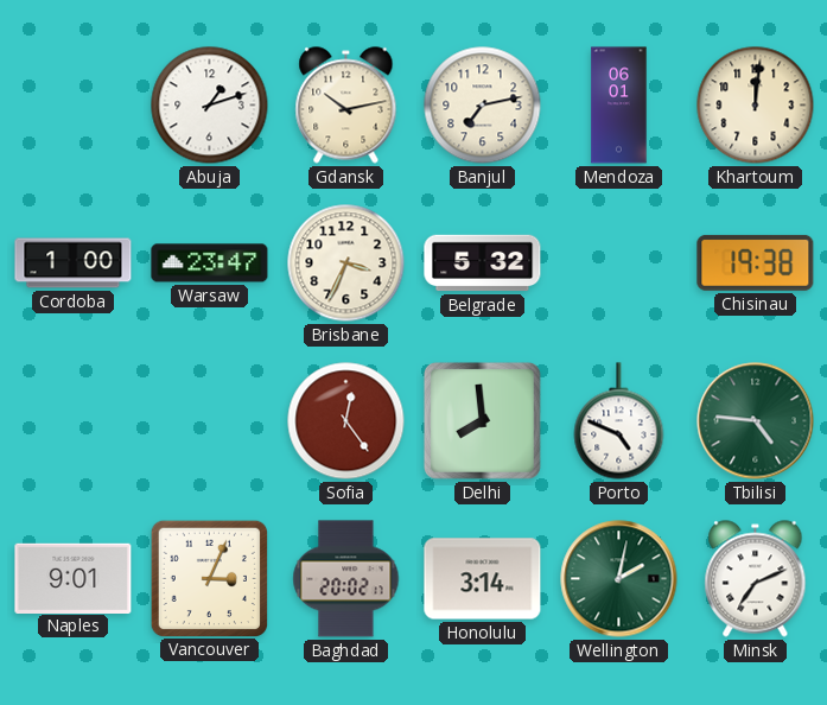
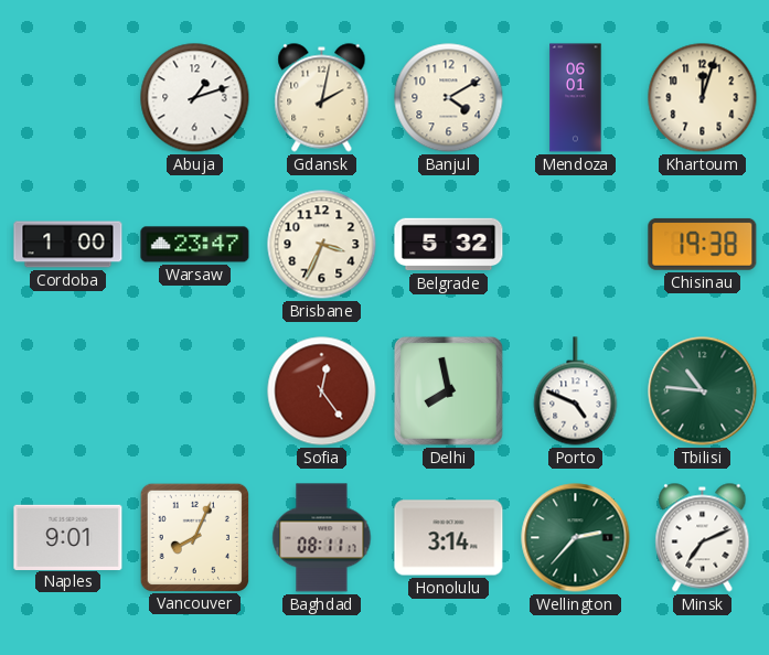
Gdansk: 10:13 -> 2:02
Banjul: 7:13 -> 4:10
Khartoum: 12:01 -> 12:03
Delhi: 7:59 -> 7:58
Tbilisi: 4:46 -> 10:46
Vancouver: 3:04 -> 8:04
Baghdad: 20:02 -> 08:11
Wellington: 2:02 -> 2:37
